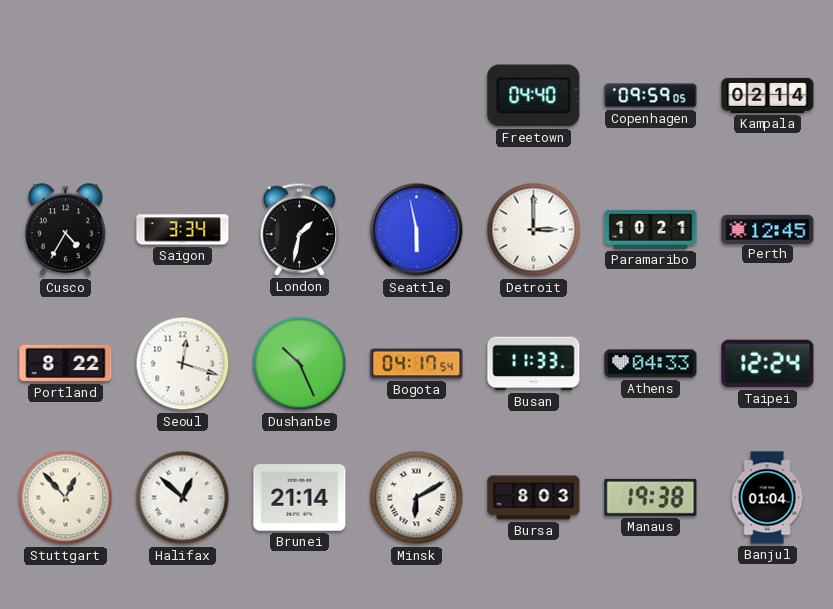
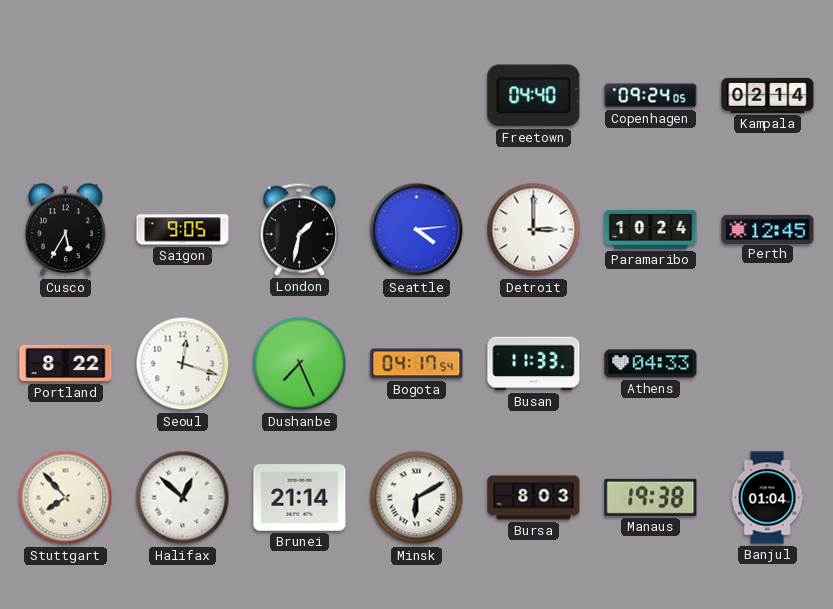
Copenhagen: 09:59 -> 09:24
Cusco: 4:35 -> 5:35
Saigon: 3:34 -> 9:05
Seattle: 5:58 -> 4:14
Paramaribo: 10:21 -> 10:24
Dushanbe: 10:26 -> 7:26
Taipei: 12:24 -> none
Stuttgart: 12:53 -> 7:53
